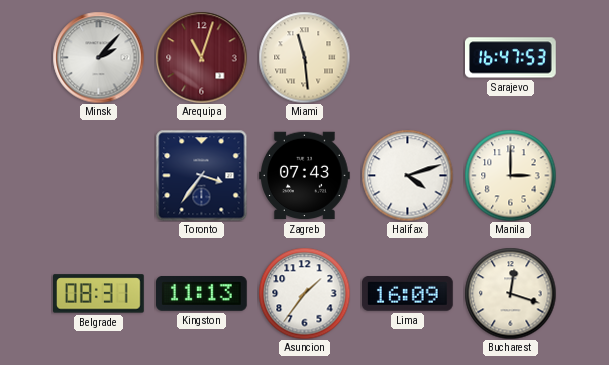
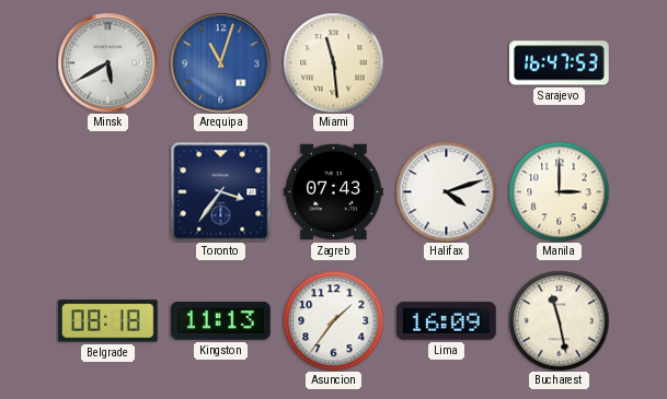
Minsk: 2:07 -> 5:40
Arequipa dial: burgundy -> blue
Belgrade: 08:31 -> 08:18
Bucharest: 12:18 -> 11:28
